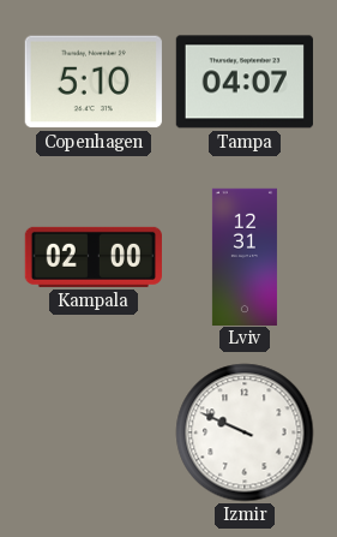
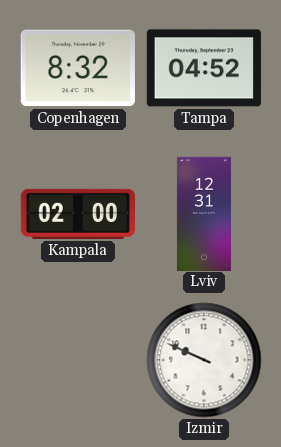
Copenhagen: 5:10 -> 8:32
Tampa: 04:07 -> 04:52
